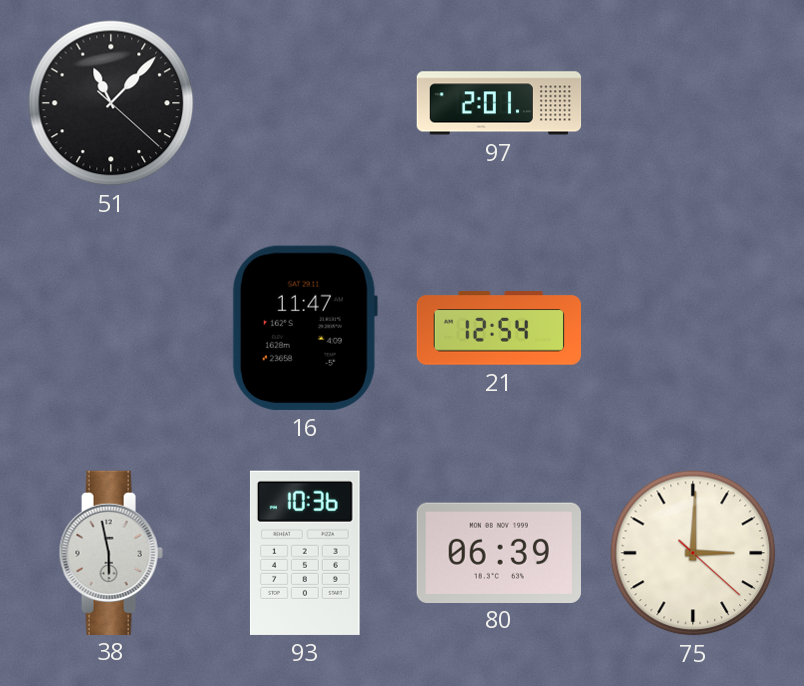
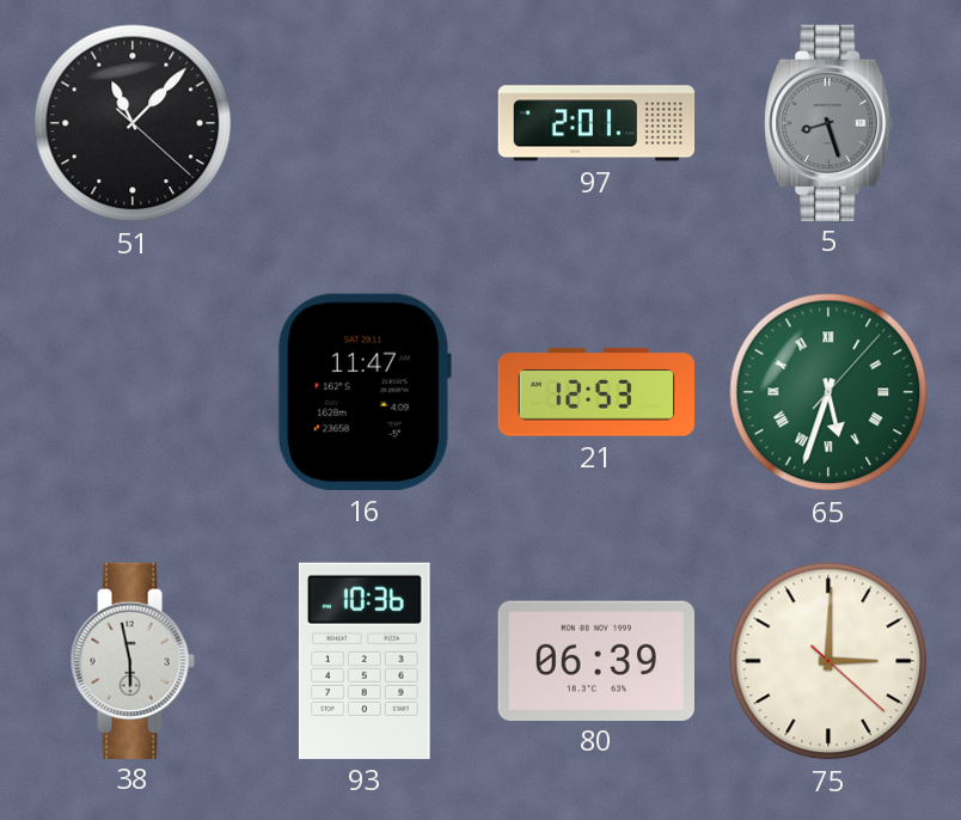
5: none -> 8:27
21: 12:54 -> 12:53
65: none -> 5:33
